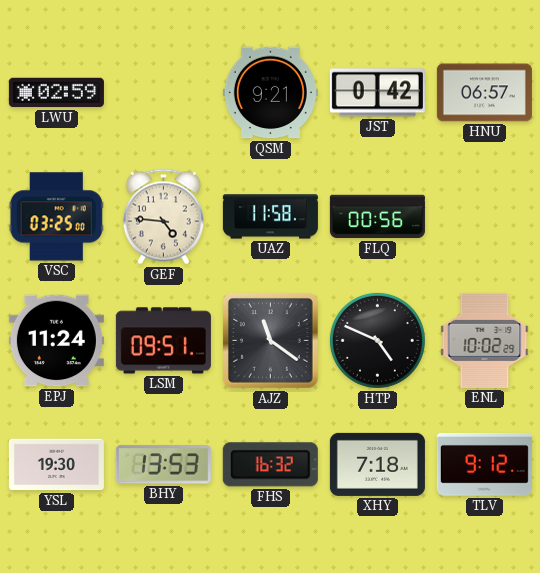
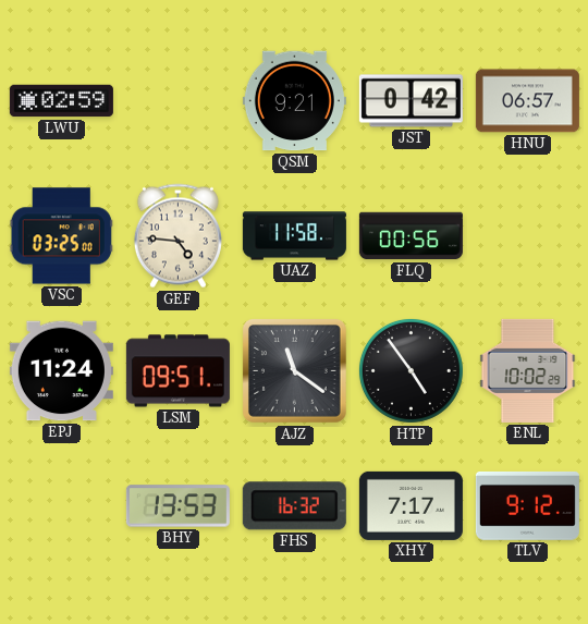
HTP: 4:49 -> 4:54
YSL: 19:30 -> none
XHY: 7:18 -> 7:17
